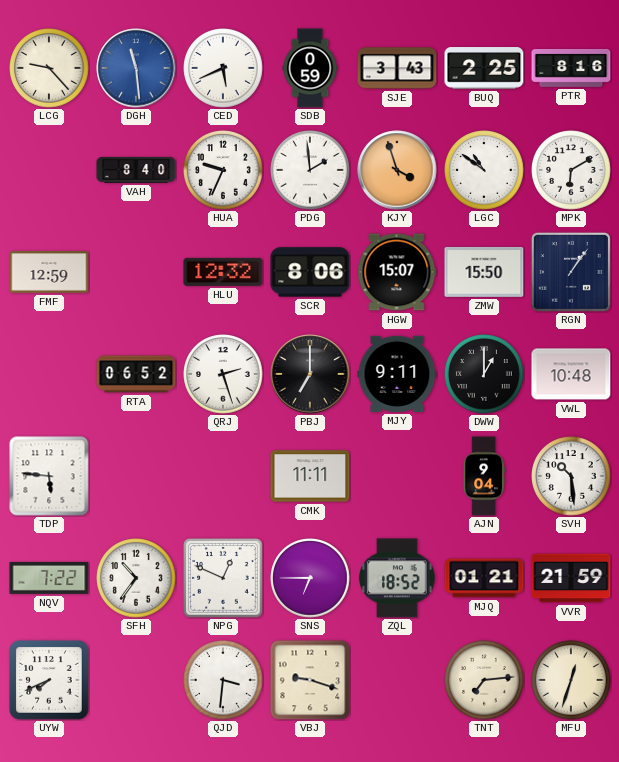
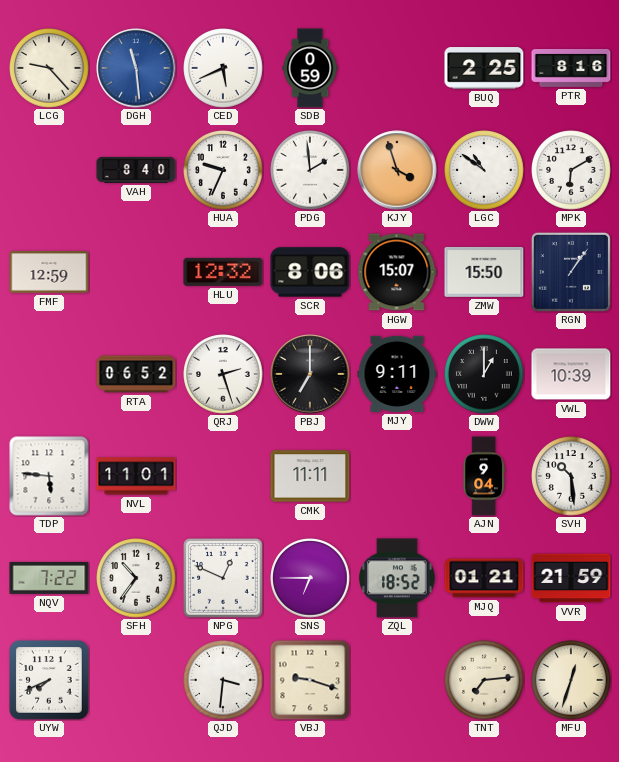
SJE: 3:43 -> none
VWL: 10:48 -> 10:39
NVL: none -> 11:01
